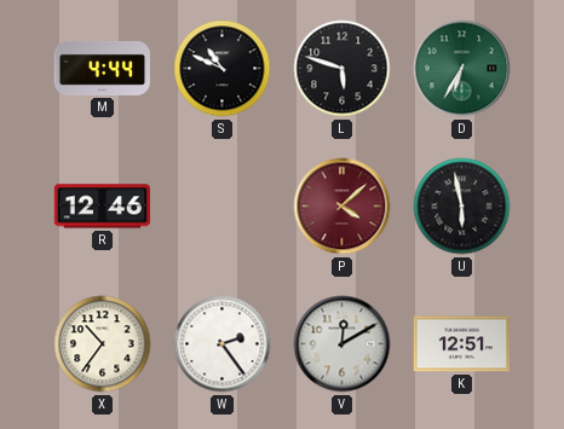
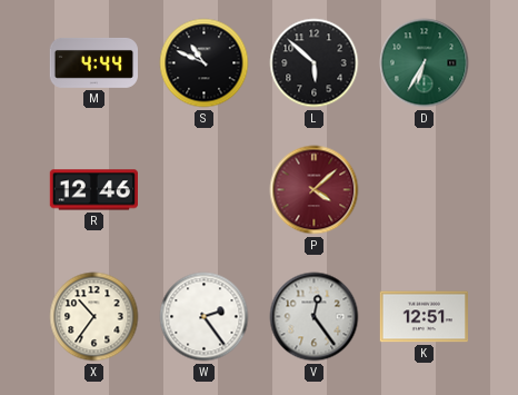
L: 5:48 -> 5:52
U: 5:58 -> none
V: 12:10 -> 12:24
